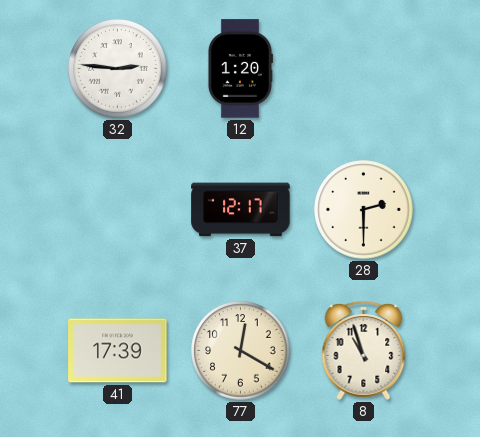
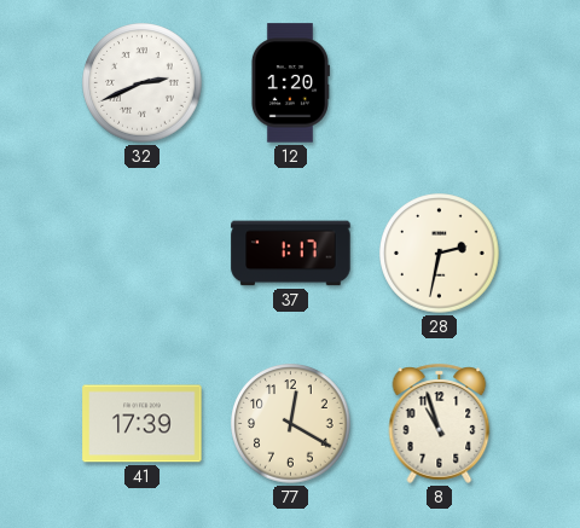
32: 2:46 -> 2:41
37: 12:17 -> 1:17
28: 2:30 -> 2:32
